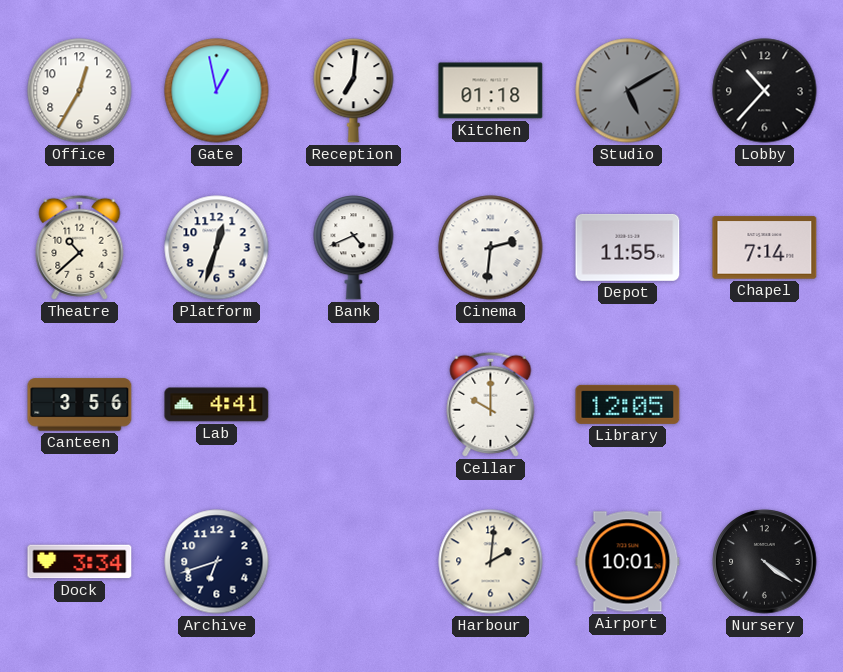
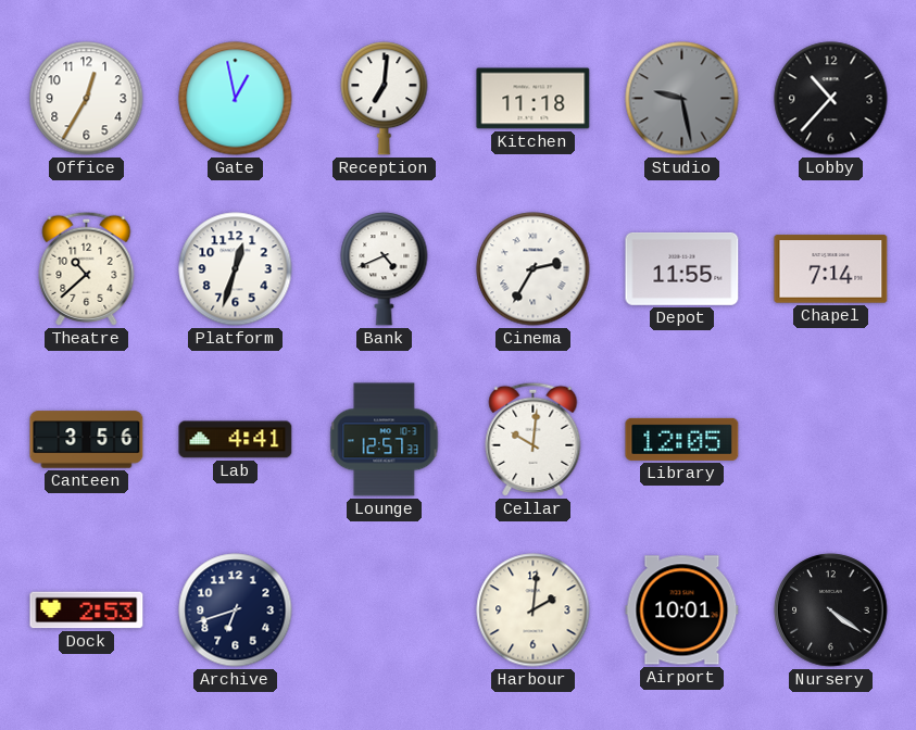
Kitchen: 01:18 -> 11:18
Studio: 5:10 -> 9:28
Cinema: 2:31 -> 2:35
Lounge: none -> 12:57
Cellar: 10:00 -> 10:01
Dock: 3:34 -> 2:53
